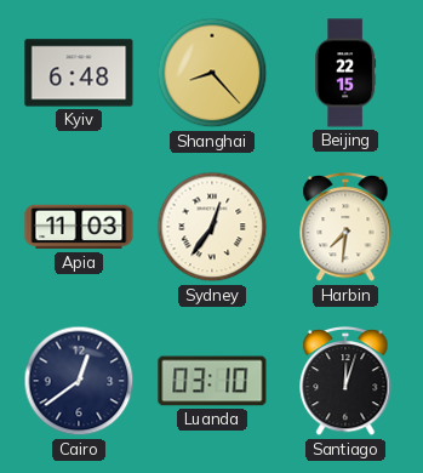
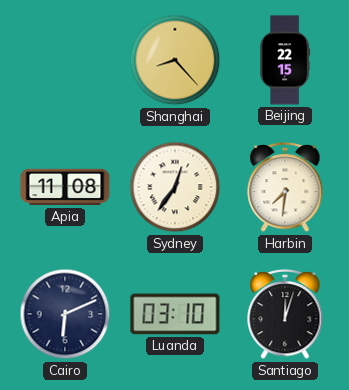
Kyiv: 6:48 -> none
Apia: 11:03 -> 11:08
Cairo: 12:39 -> 6:11
